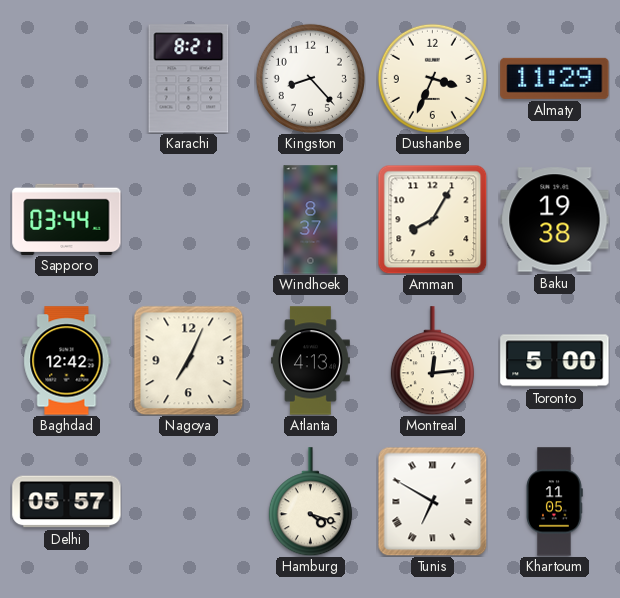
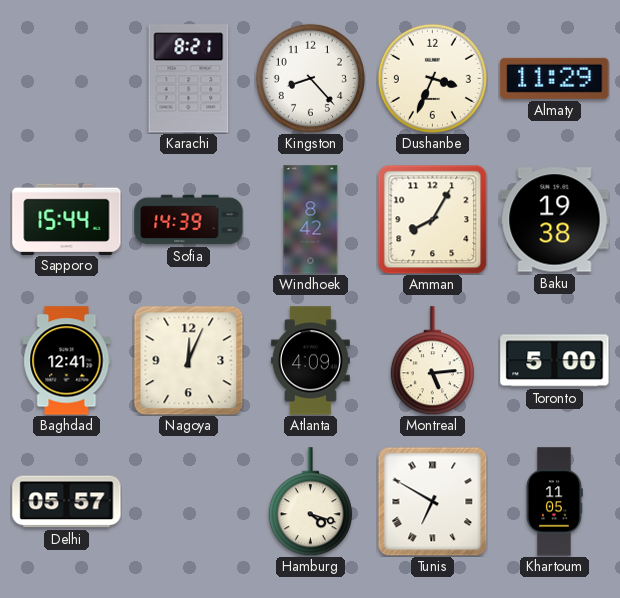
Sapporo: 03:44 -> 15:44
Sofia: none -> 14:39
Windhoek: 8:37 -> 8:42
Baghdad: 12:42 -> 12:41
Nagoya: 7:04 -> 12:04
Atlanta: 4:13 -> 4:09
Montreal: 12:14 -> 5:14
